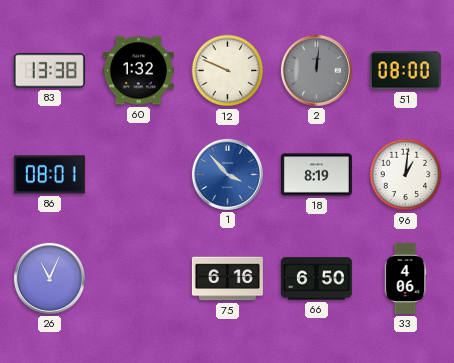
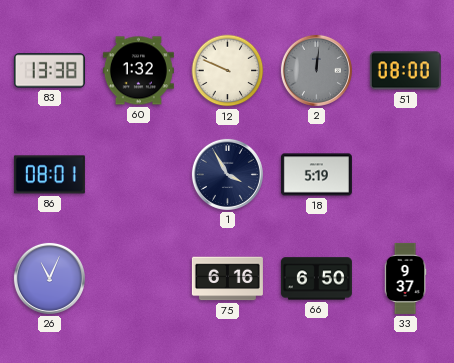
1: 3:53 -> 3:55
1 dial: blue -> navy
18: 8:19 -> 5:19
96: 1:01 -> none
33: 4:06 -> 9:37
